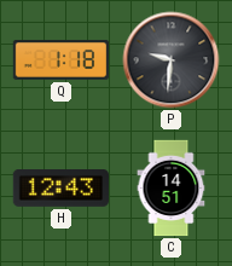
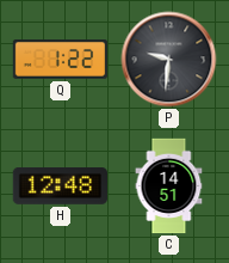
Q: 1:18 -> 1:22
H: 12:43 -> 12:48
